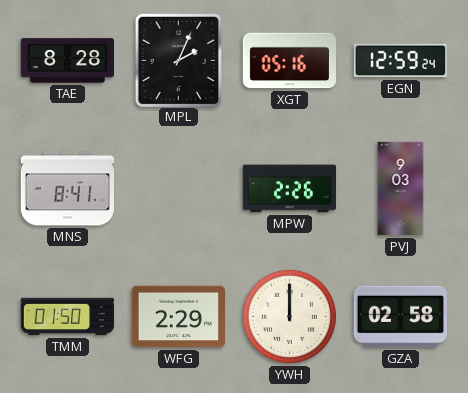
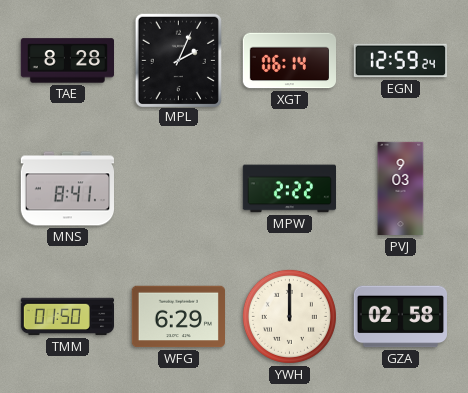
XGT: 05:16 -> 06:14
MPW: 2:26 -> 2:22
WFG: 2:29 -> 6:29
